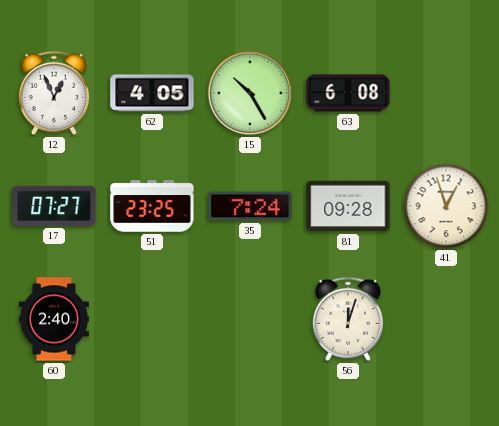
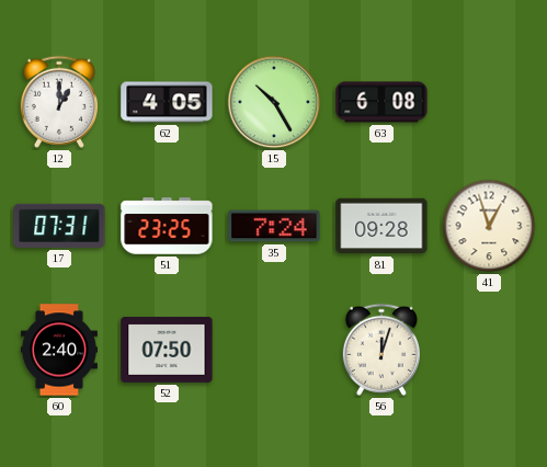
12: 12:56 -> 1:00
17: 07:27 -> 07:31
52: none -> 07:50
